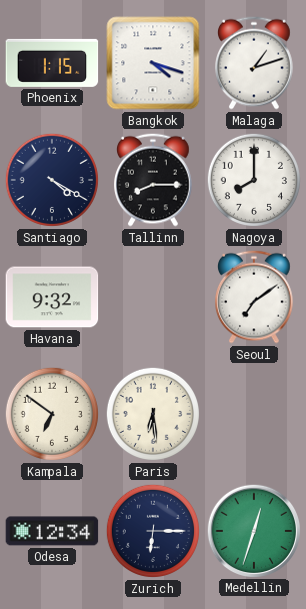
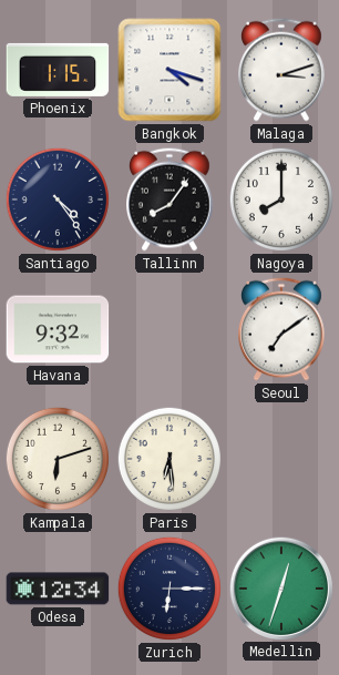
Malaga: 1:12 -> 3:12
Santiago: 4:20 -> 4:24
Tallinn: 8:15 -> 8:06
Kampala: 6:51 -> 6:12
